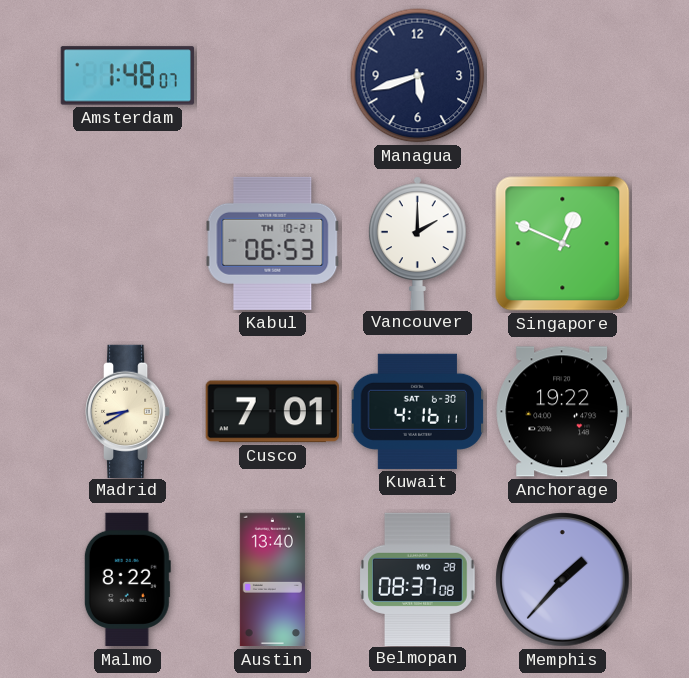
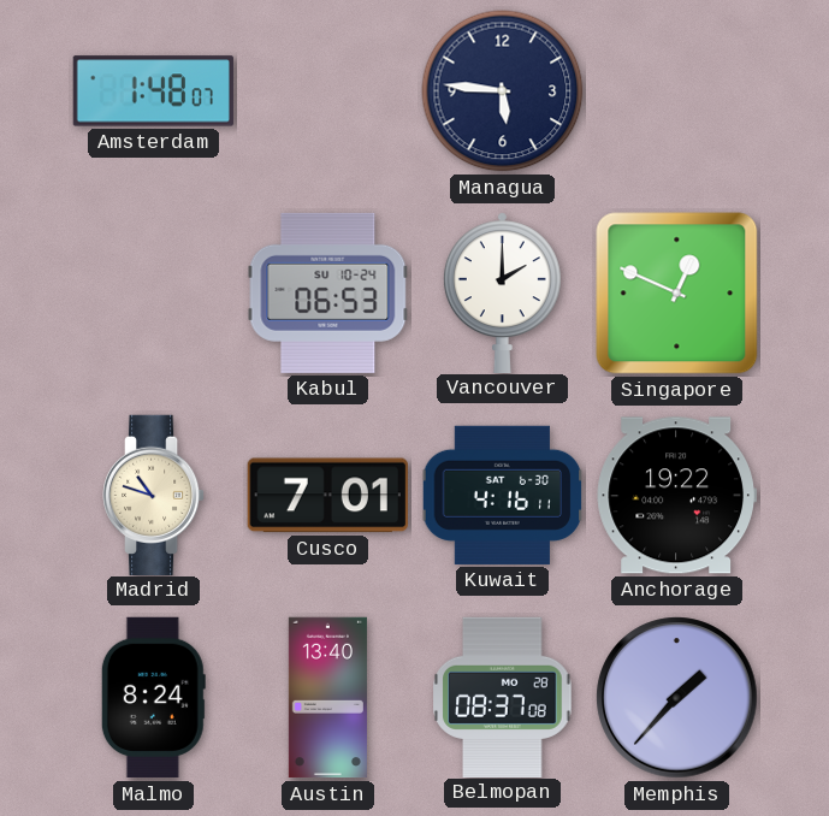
Managua: 5:42 -> 5:46
Kabul date: TH 10-21 -> SU 10-24
Madrid: 8:40 -> 10:48
Malmo: 8:22 -> 8:24
